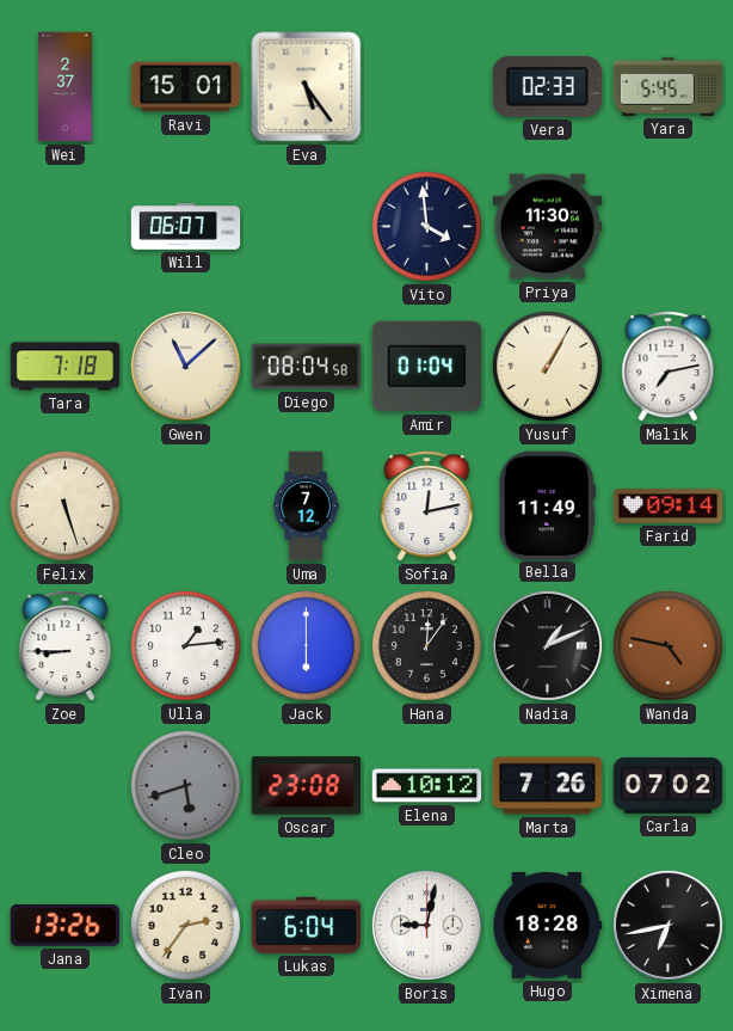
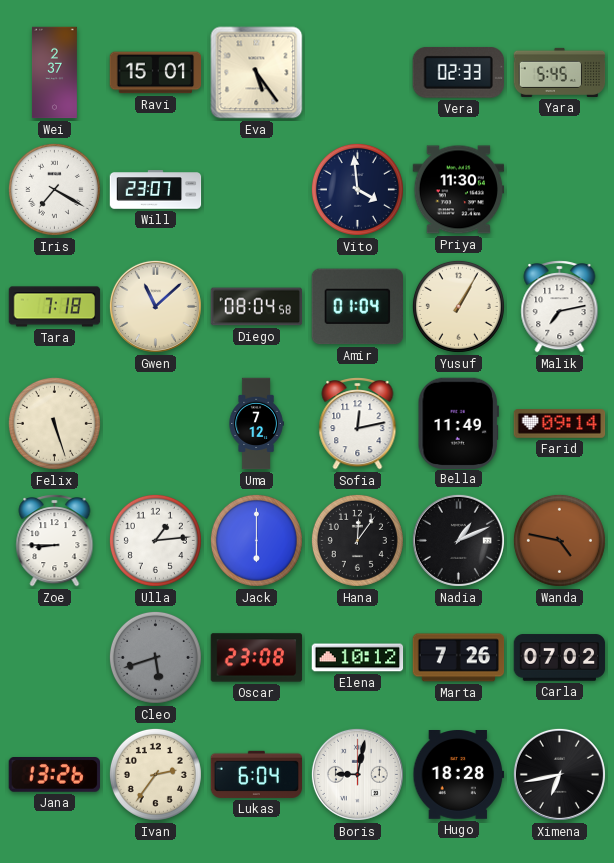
Iris: none -> 7:20
Will: 06:07 -> 23:07
